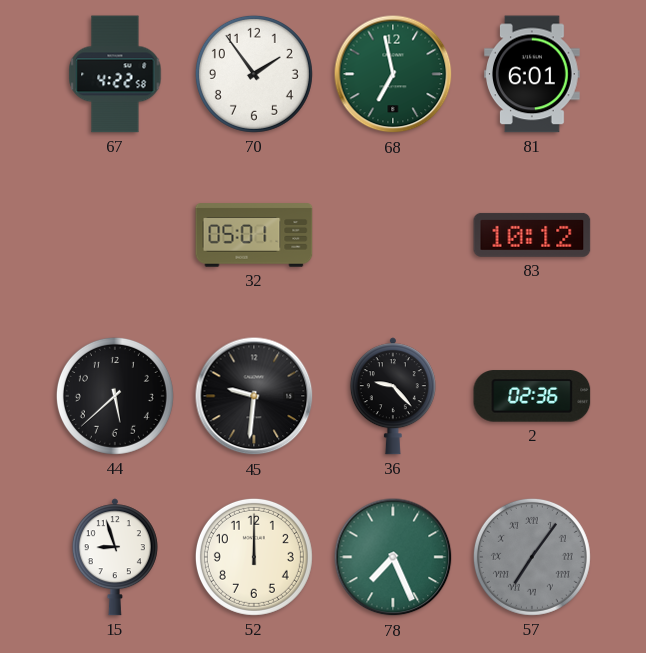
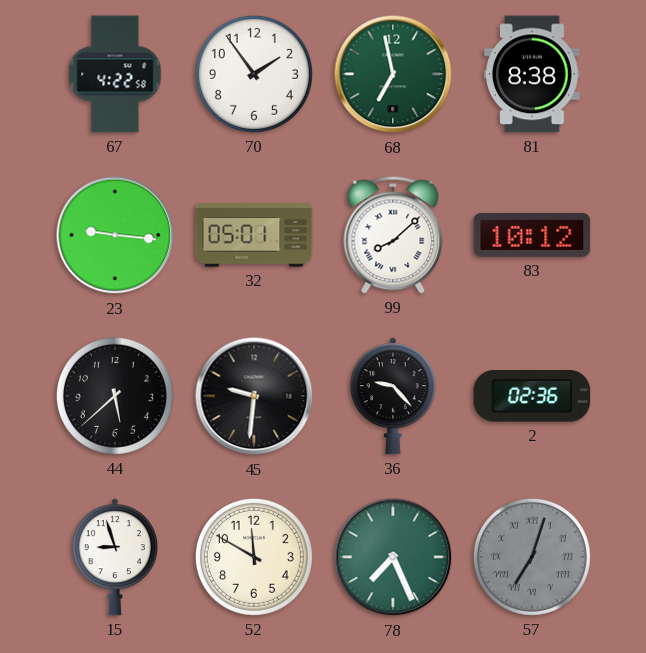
81: 6:01 -> 8:38
23: none -> 9:16
99: none -> 8:08
52: 12:00 -> 11:50
57: 7:06 -> 7:03
